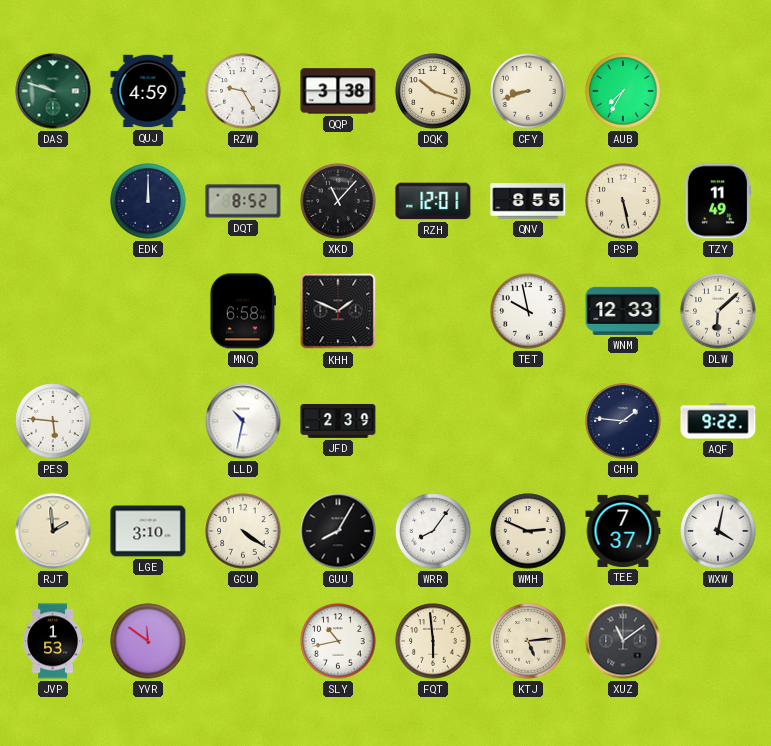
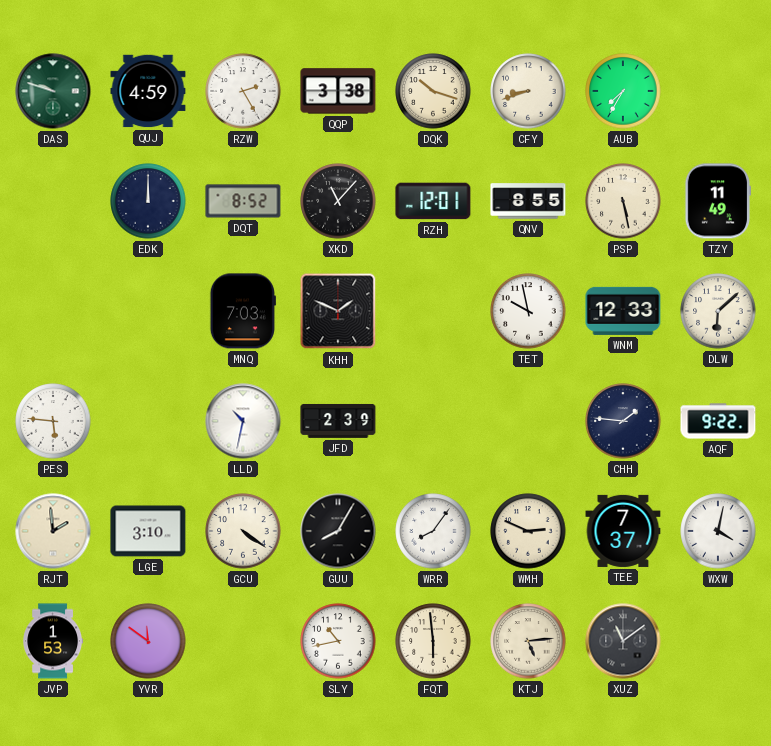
RZW: 9:25 -> 2:25
MNQ: 6:58 -> 7:03
